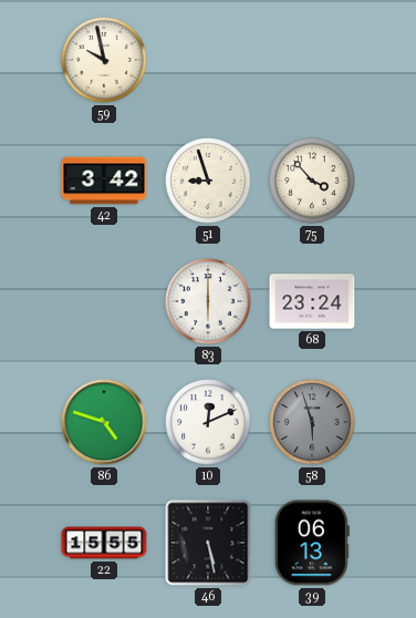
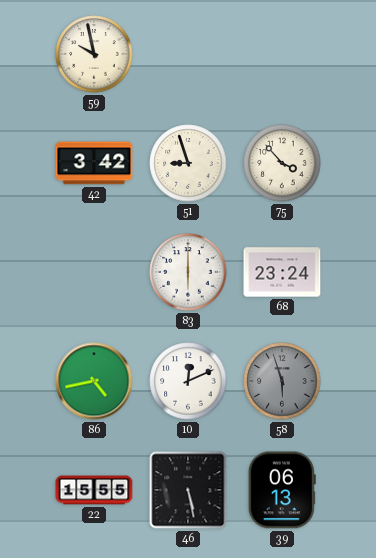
86: 4:48 -> 4:43
